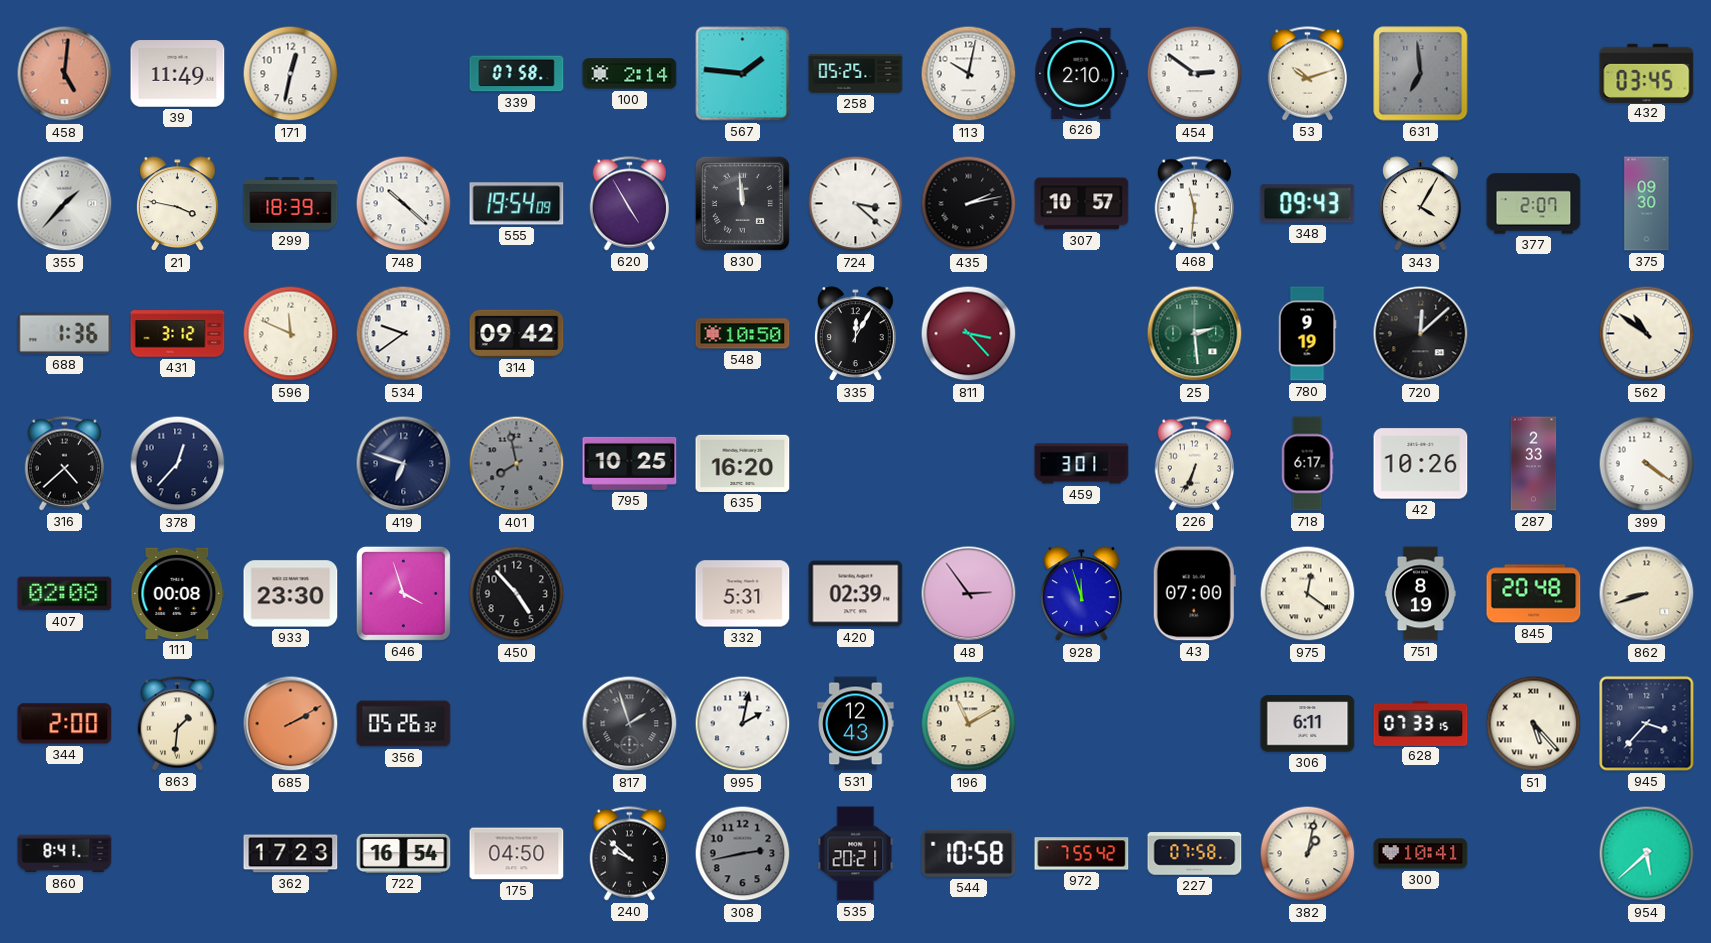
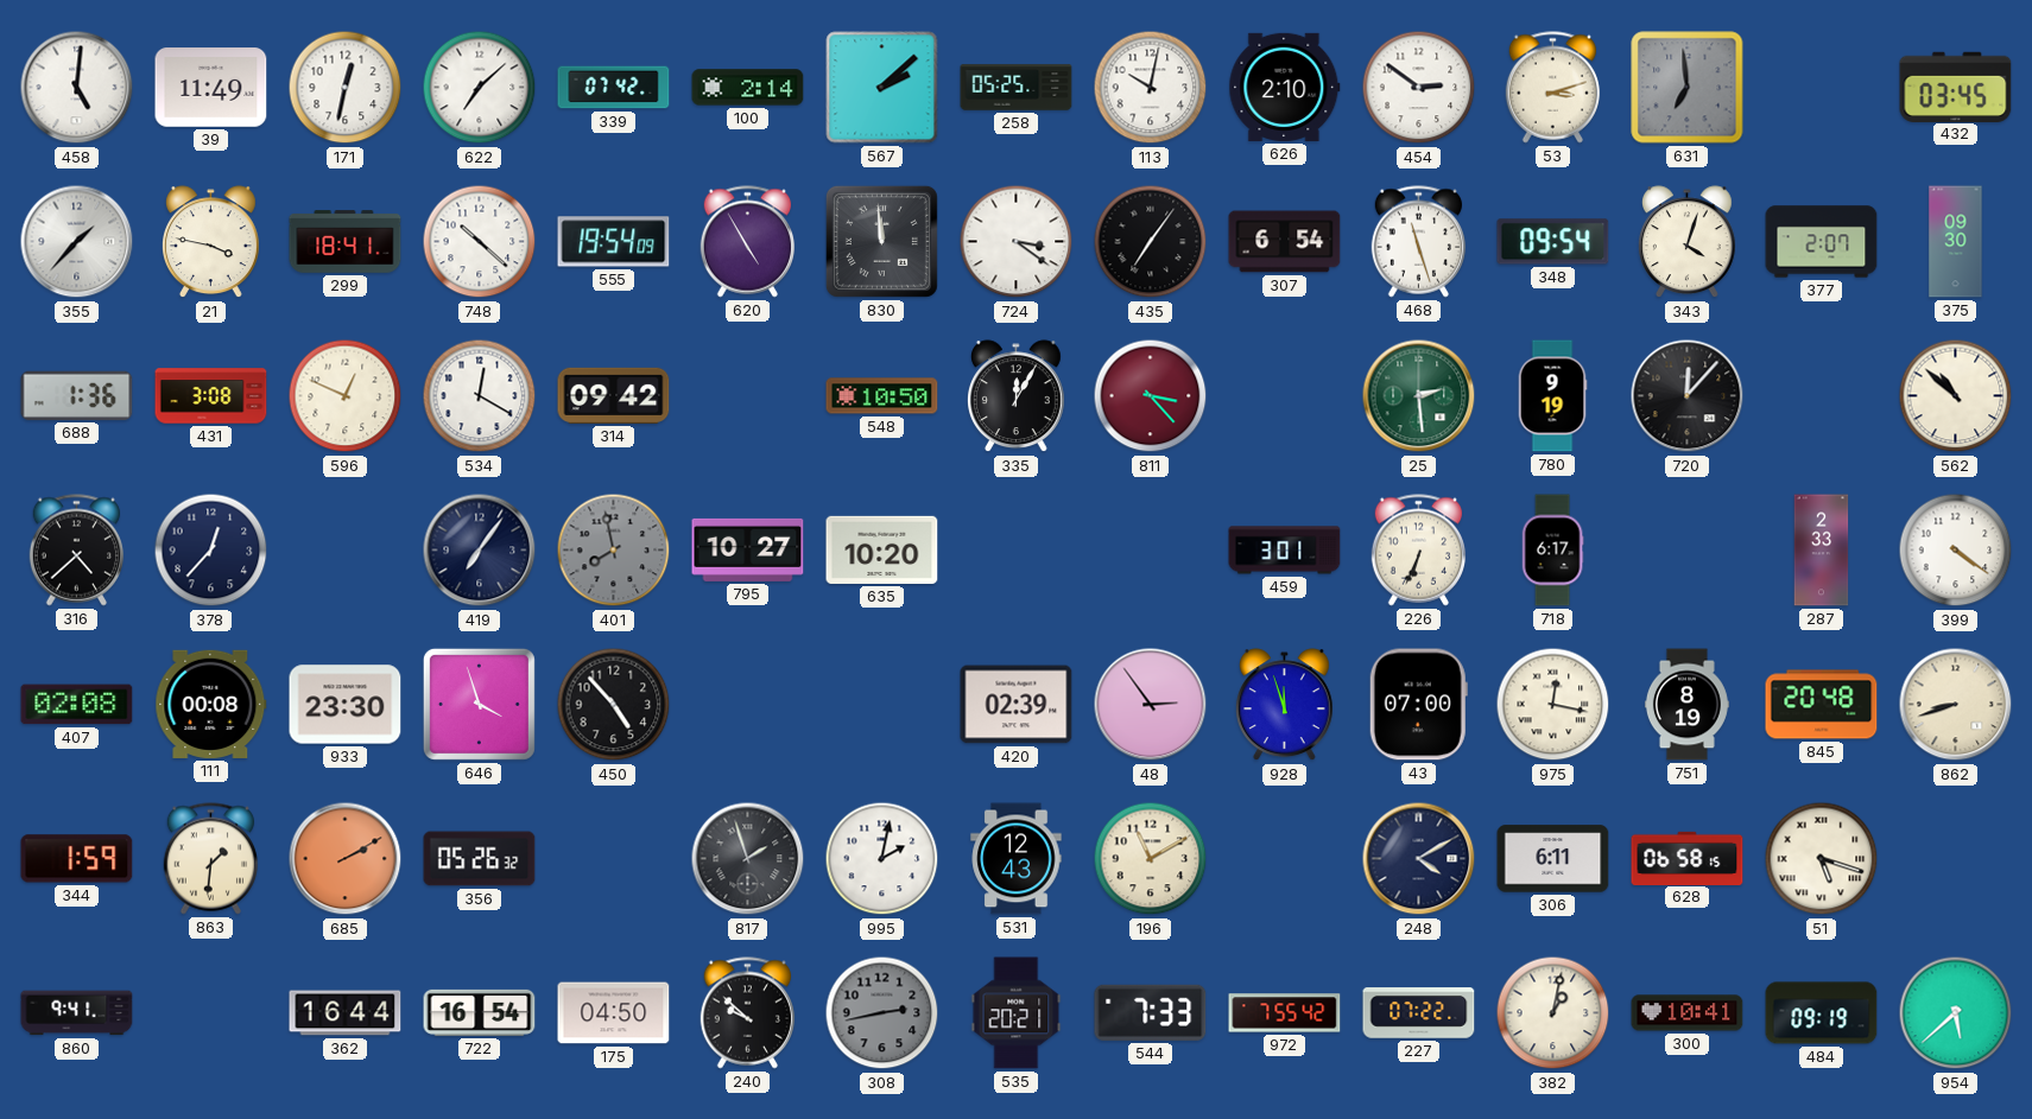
458 dial: salmon -> white
622: none -> 7:08
339: 07:58 -> 07:42
567: 1:46 -> 2:08
53: 10:12 -> 3:12
299: 18:39 -> 18:41
724: 3:22 -> 3:21
435: 2:13 -> 7:06
307: 10:57 -> 6:54
468: 11:31 -> 11:27
348: 09:43 -> 09:54
343: 4:05 -> 4:03
431: 3:12 -> 3:08
596: 11:49 -> 12:49
534: 9:39 -> 12:20
720: 12:08 -> 12:07
562: 10:51 -> 10:52
419: 6:48 -> 7:06
795: 10:25 -> 10:27
635: 16:20 -> 10:20
42: 10:26 -> none
332: 5:31 -> none
975: 12:21 -> 12:17
344: 2:00 -> 1:59
248: none -> 4:10
628: 07:33 -> 06:58
51: 5:23 -> 5:18
945: 3:37 -> none
860: 8:41 -> 9:41
362: 17:23 -> 16:44
544: 10:58 -> 7:33
227: 07:58 -> 07:22
484: none -> 09:19
